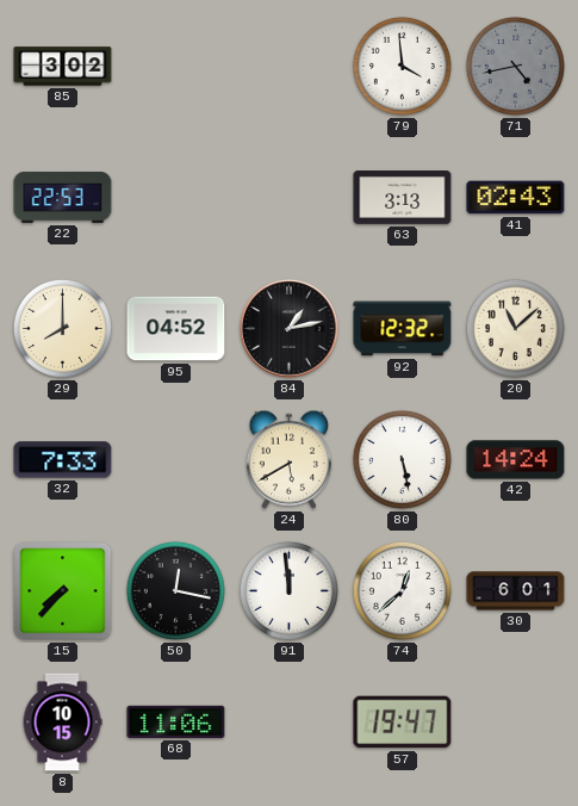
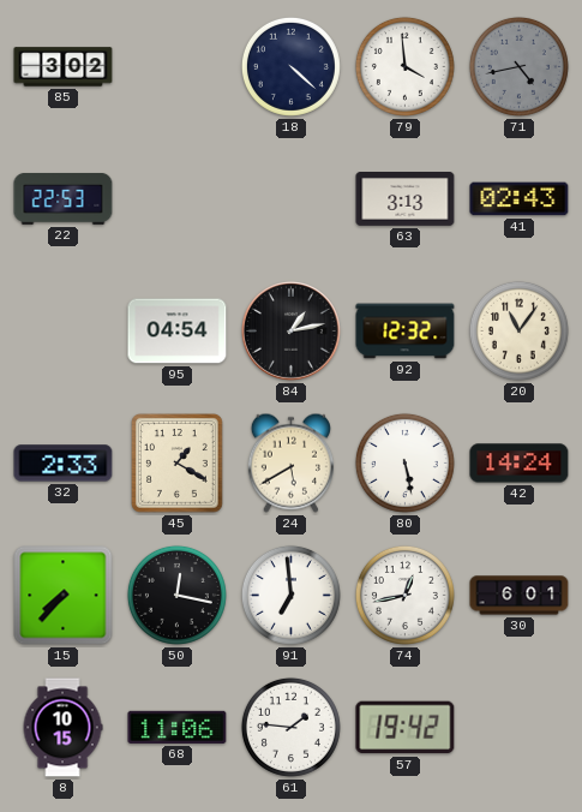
18: none -> 4:22
29: 8:00 -> none
95: 04:52 -> 04:54
20: 11:08 -> 11:06
32: 7:33 -> 2:33
45: none -> 1:20
91: 11:59 -> 6:59
74: 12:38 -> 12:43
61: none -> 1:46
57: 19:47 -> 19:42
